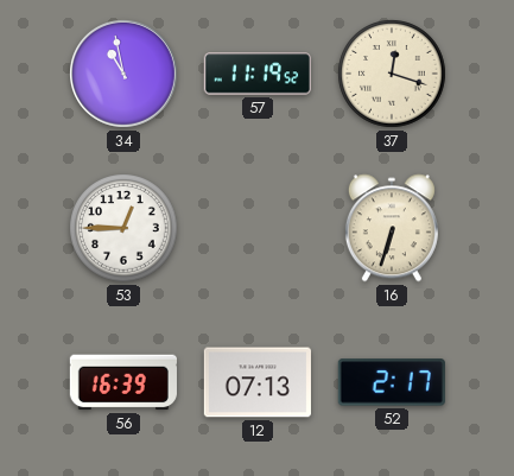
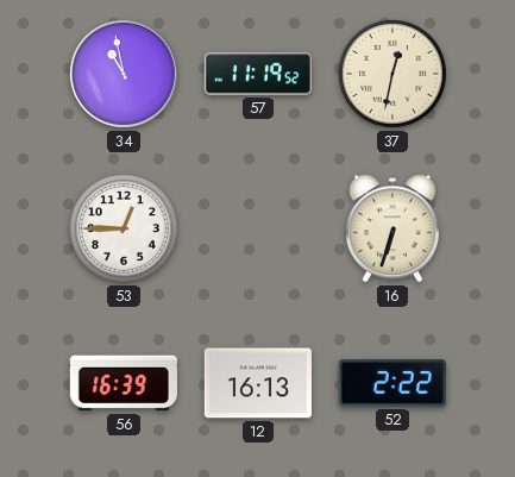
37: 12:18 -> 12:32
12: 07:13 -> 16:13
52: 2:17 -> 2:22
